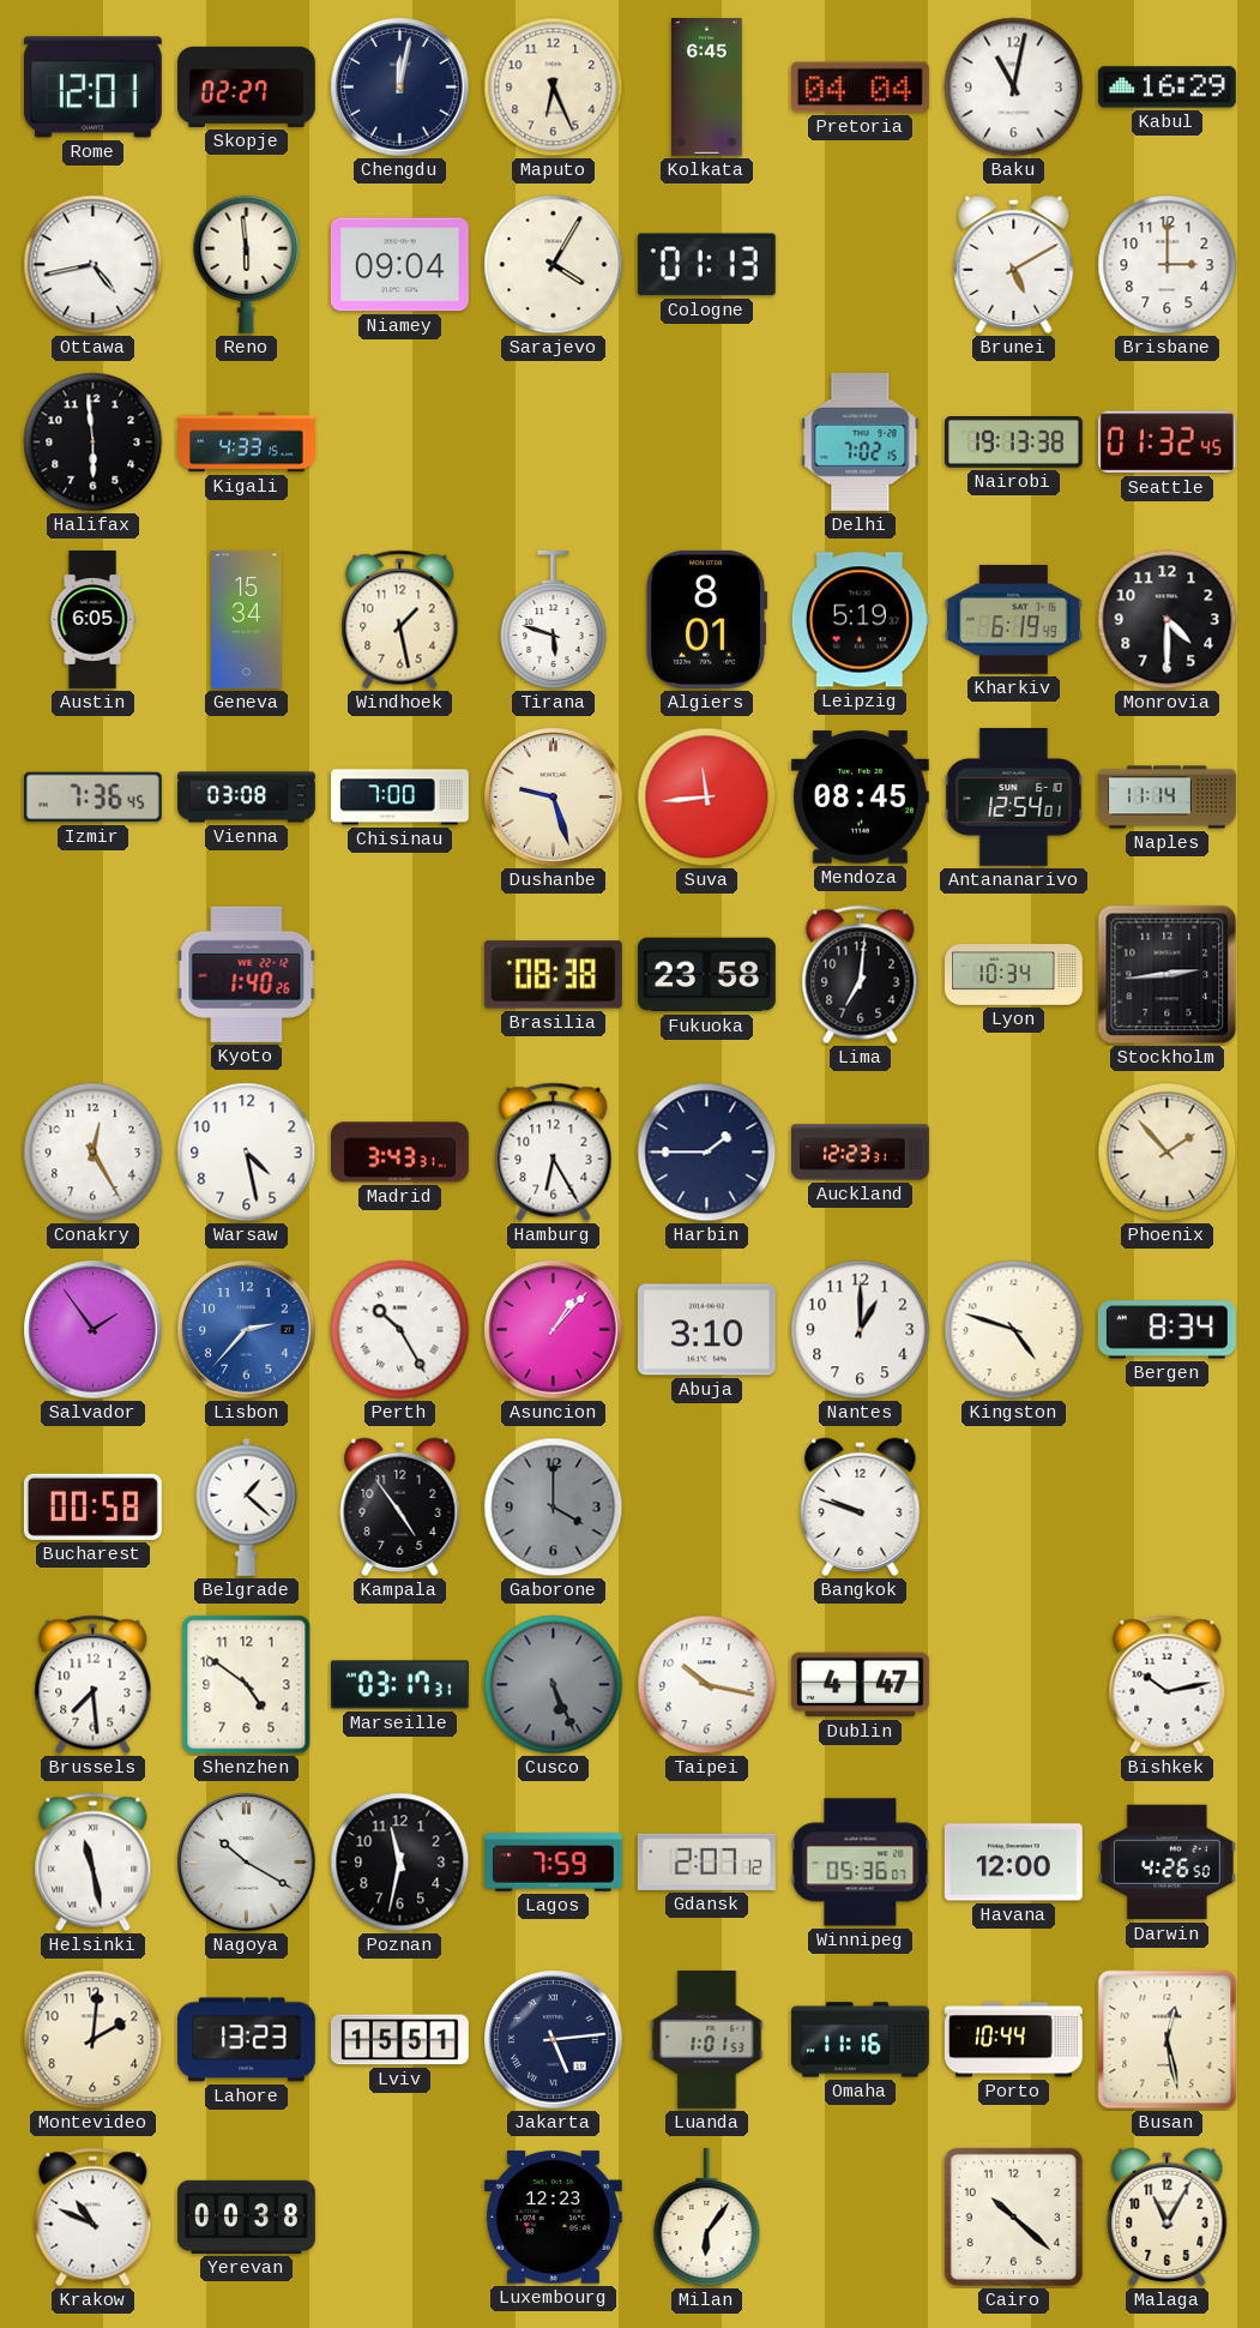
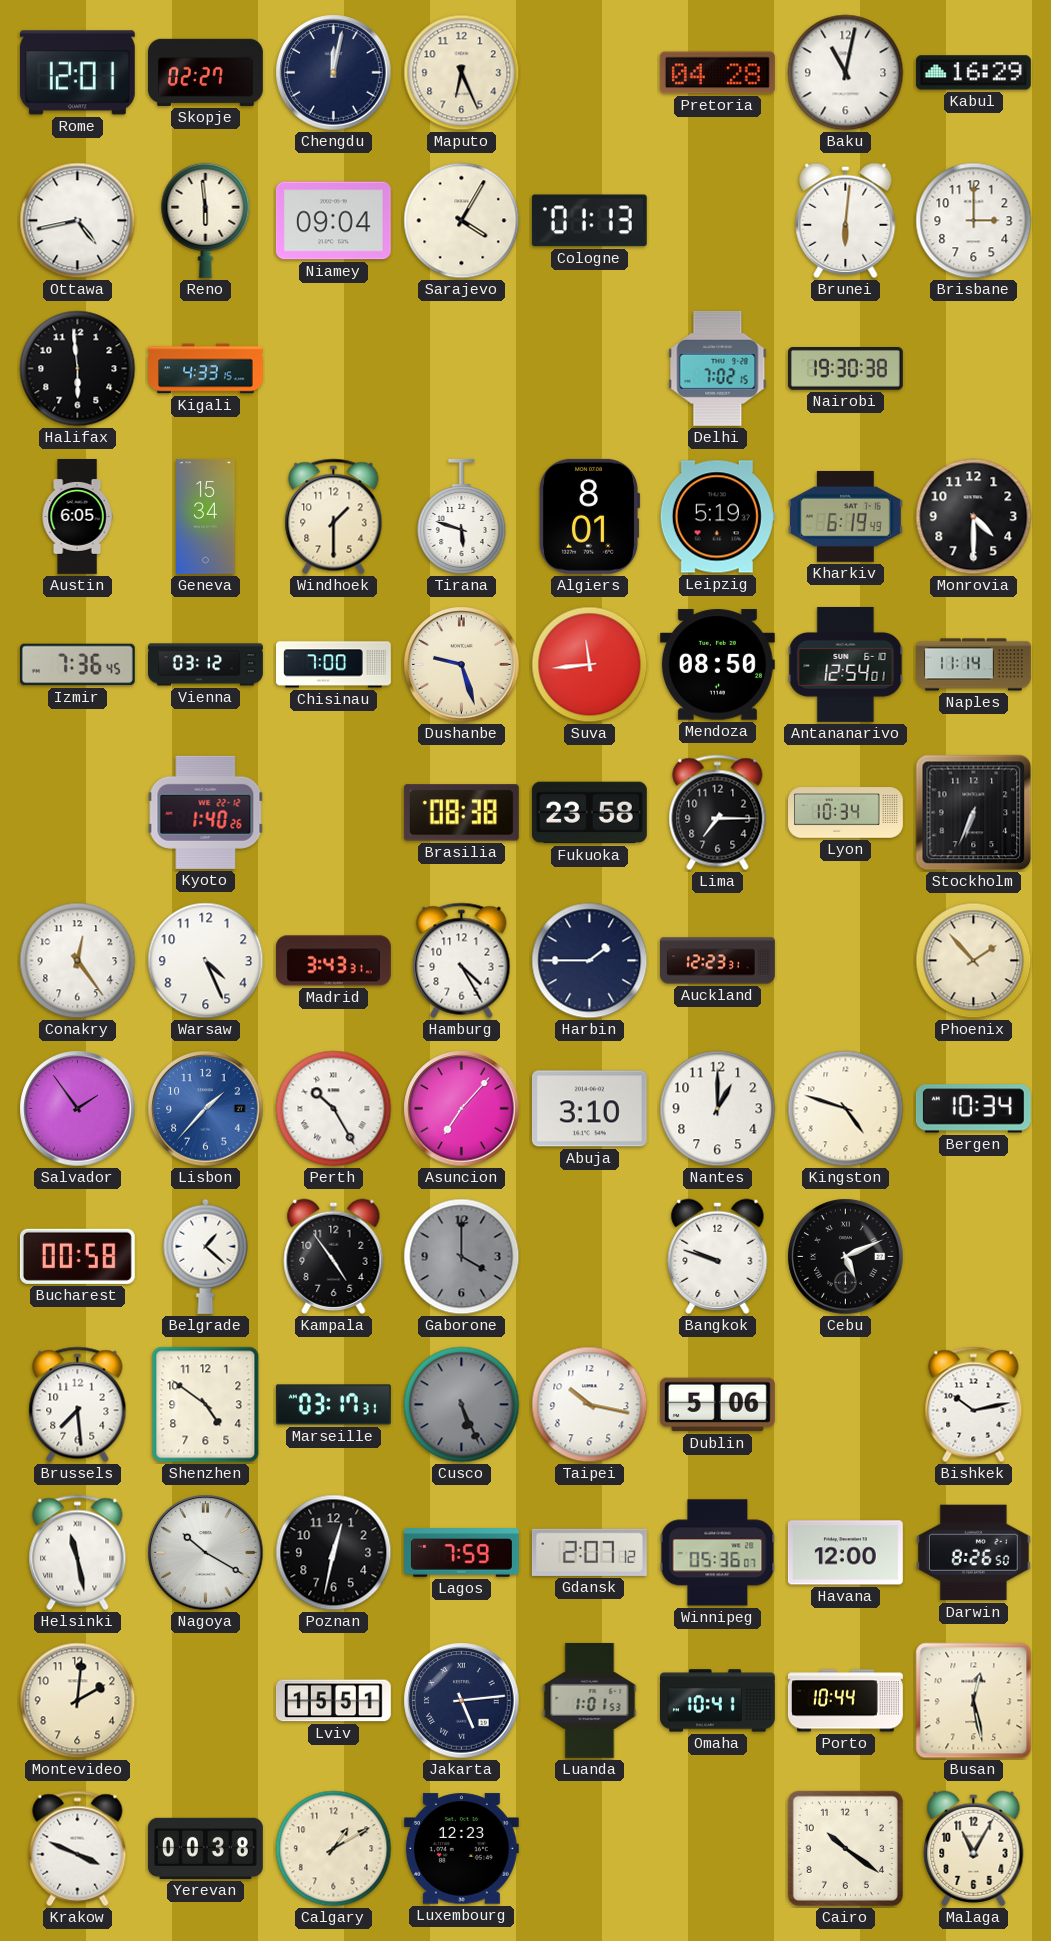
Kolkata: 6:45 -> none
Pretoria: 04:04 -> 04:28
Brunei: 5:10 -> 6:01
Nairobi: 19:13 -> 19:30
Seattle: 01:32 -> none
Windhoek: 1:28 -> 1:30
Vienna: 03:08 -> 03:12
Mendoza: 08:45 -> 08:50
Lima: 7:01 -> 7:15
Stockholm: 2:44 -> 6:34
Conakry: 12:25 -> 12:24
Warsaw: 4:28 -> 4:26
Hamburg: 6:25 -> 4:25
Lisbon: 2:37 -> 1:37
Asuncion: 1:07 -> 7:07
Bergen: 8:34 -> 10:34
Cebu: none -> 5:11
Dublin: 4:47 -> 5:06
Poznan: 11:32 -> 12:32
Darwin: 4:26 -> 8:26
Lahore: 13:23 -> none
Omaha: 11:16 -> 10:41
Krakow: 10:49 -> 3:49
Calgary: none -> 1:10
Milan: 6:06 -> none
Cairo: 10:22 -> 10:21
